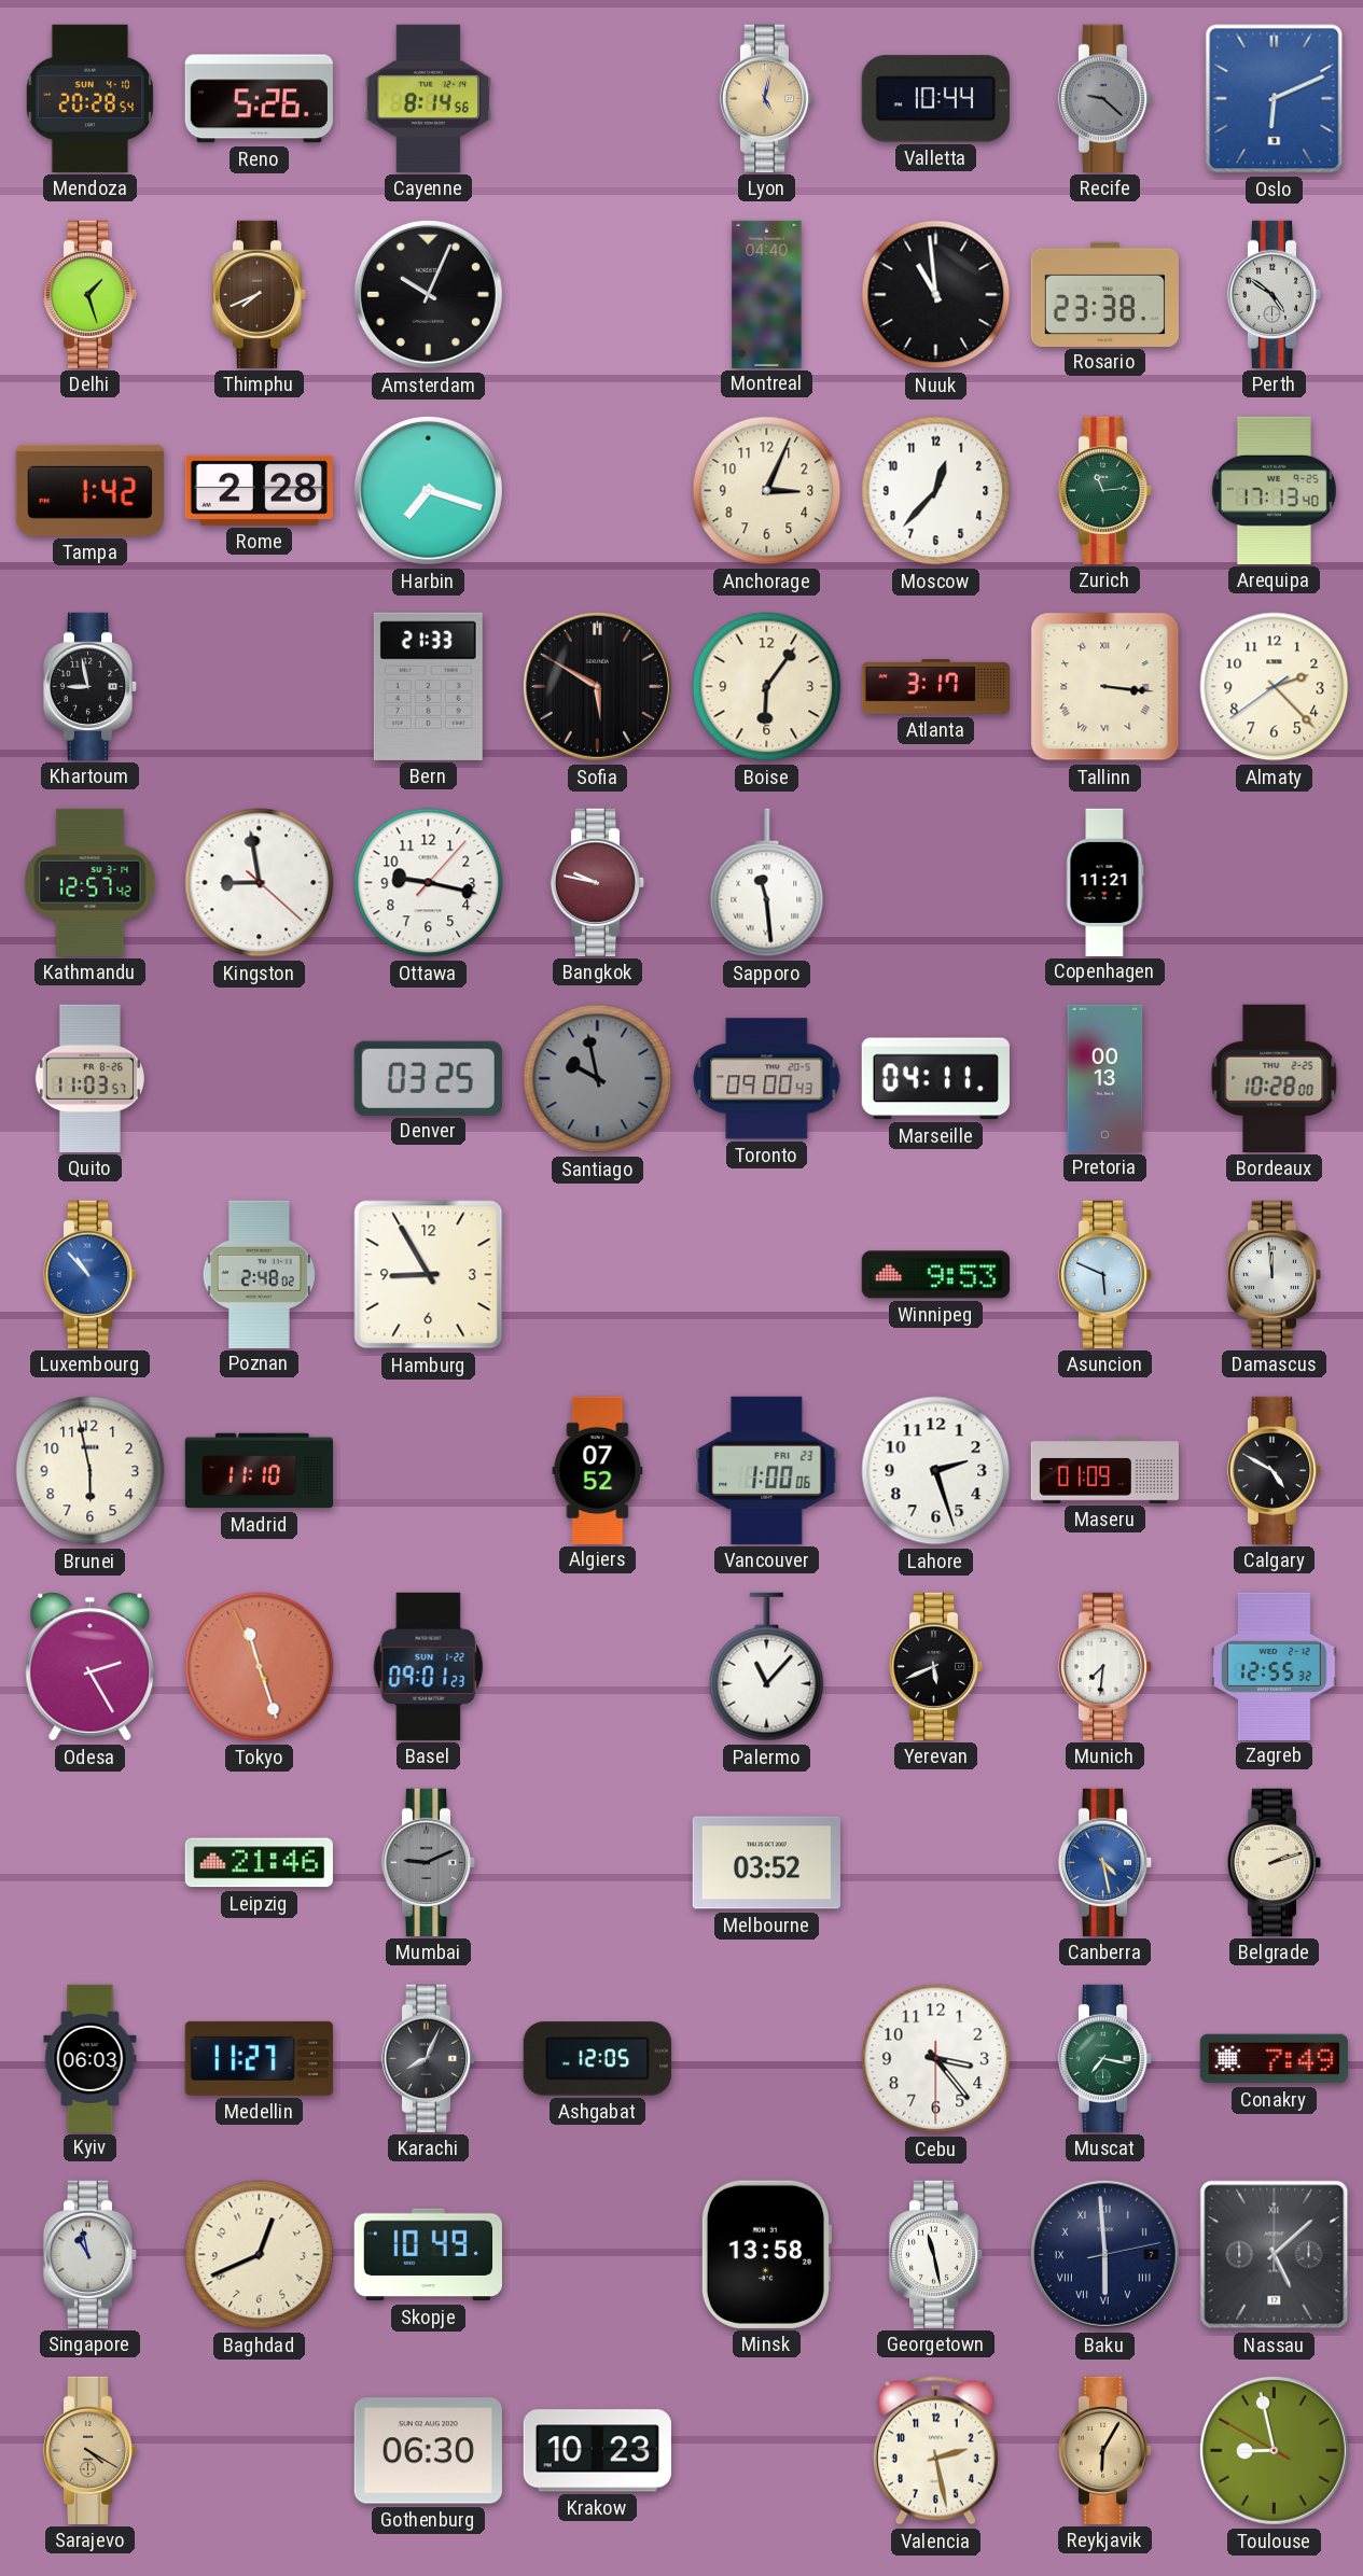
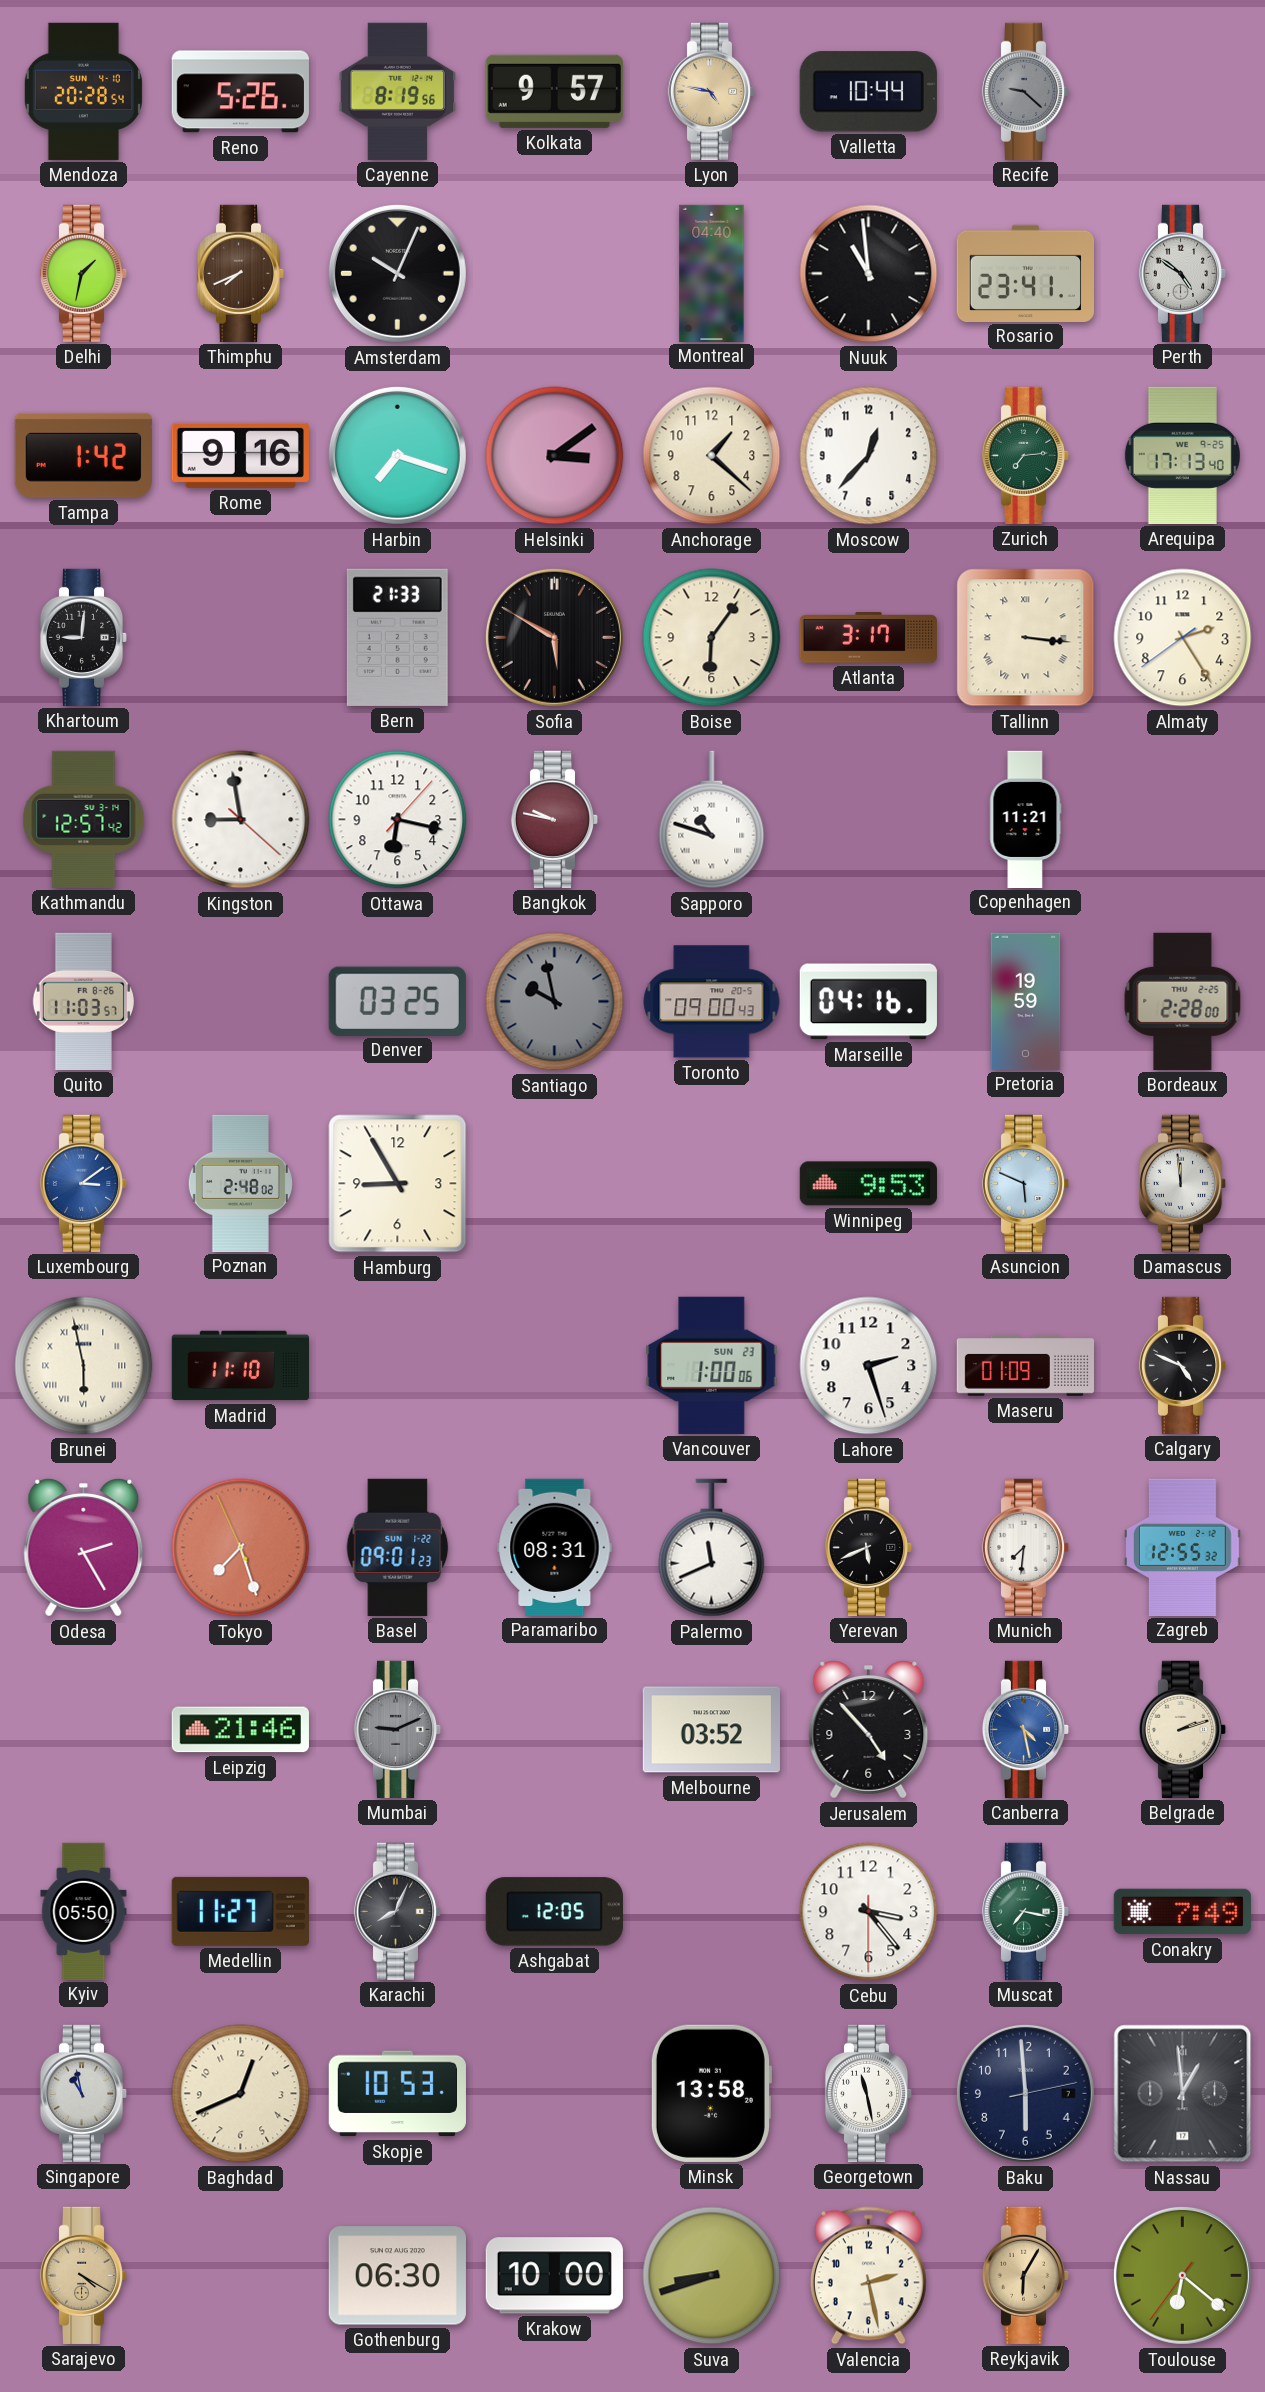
Cayenne: 8:14 -> 8:19
Kolkata: none -> 9:57
Lyon: 5:02 -> 4:47
Oslo: 6:11 -> none
Delhi: 1:27 -> 1:32
Rosario: 23:38 -> 23:41
Rome: 2:28 -> 9:16
Helsinki: none -> 3:09
Anchorage: 3:04 -> 1:22
Zurich: 11:14 -> 7:14
Khartoum: 8:58 -> 9:01
Almaty: 2:22 -> 2:24
Ottawa: 9:17 -> 6:17
Sapporo: 11:29 -> 10:48
Marseille: 04:11 -> 04:16
Pretoria: 00:13 -> 19:59
Bordeaux: 10:28 -> 2:28
Luxembourg: 10:53 -> 3:09
Brunei numerals: Arabic -> Roman
Algiers: 07:52 -> none
Vancouver date: FRI 23 -> SUN 23
Calgary: 4:50 -> 4:49
Tokyo: 11:26 -> 7:26
Paramaribo: none -> 08:31
Palermo: 11:07 -> 11:41
Jerusalem: none -> 4:53
Kyiv: 06:03 -> 05:50
Skopje: 10:49 -> 10:53
Baku numerals: Roman -> Arabic
Nassau: 5:08 -> 12:59
Krakow: 10:23 -> 10:00
Suva: none -> 8:42
Toulouse: 8:57 -> 6:21
